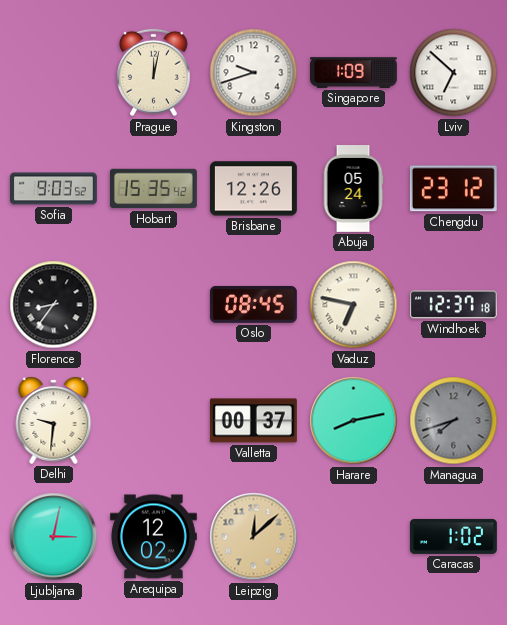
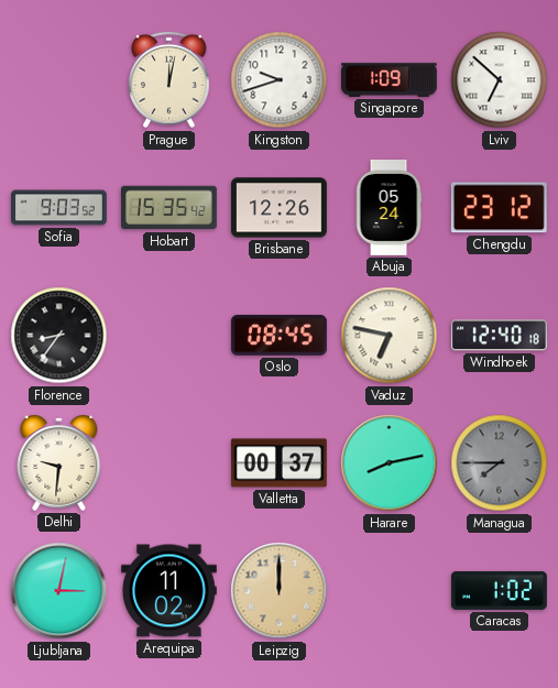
Windhoek: 12:37 -> 12:40
Managua: 7:42 -> 7:45
Arequipa: 12:02 -> 11:02
Leipzig: 12:08 -> 12:00
